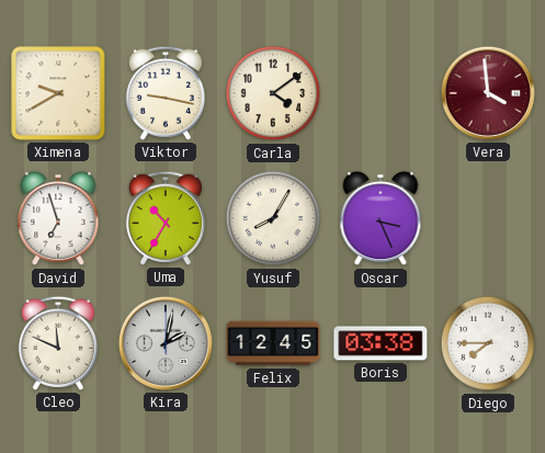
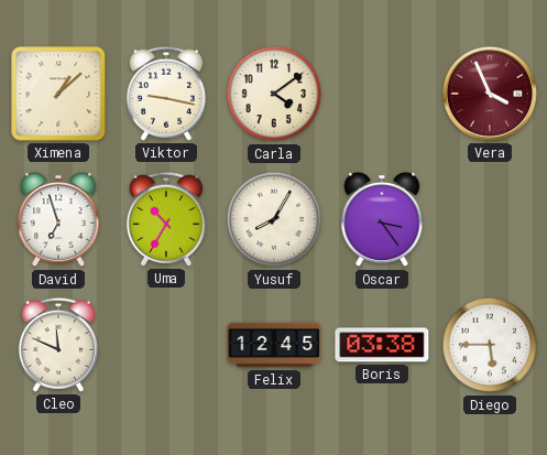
Ximena: 9:40 -> 1:08
Vera: 3:59 -> 3:56
Oscar: 3:26 -> 3:24
Kira: 2:02 -> none
Diego: 7:45 -> 5:45
